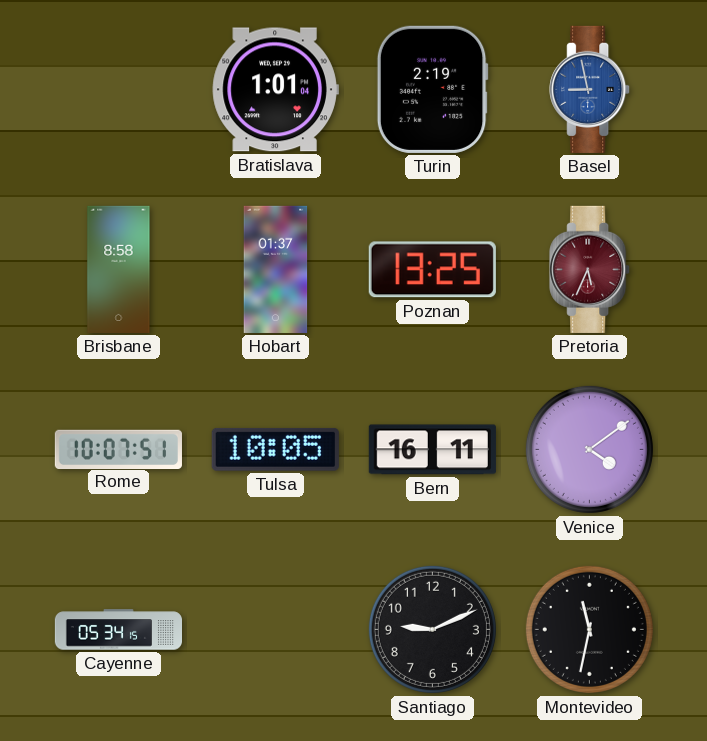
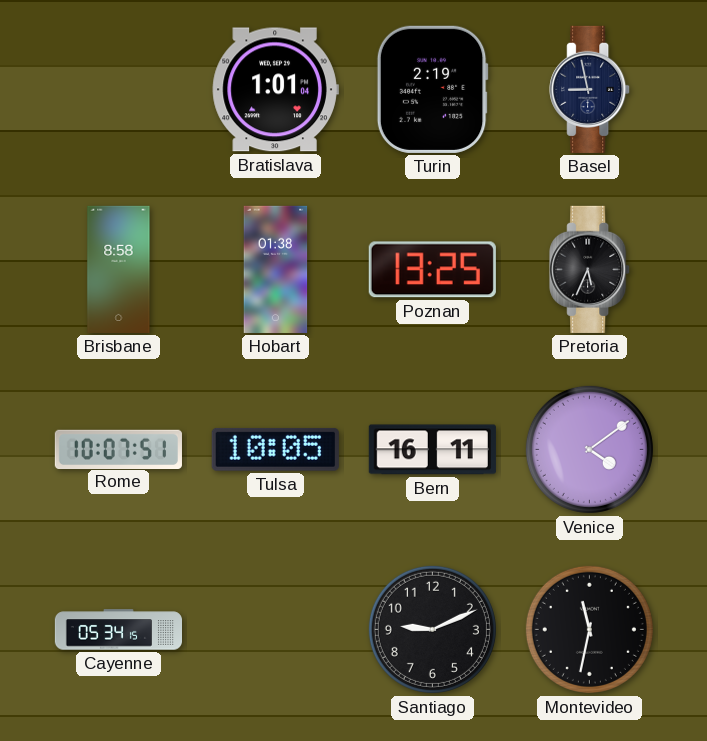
Basel dial: blue -> navy
Hobart: 01:37 -> 01:38
Pretoria dial: burgundy -> black
